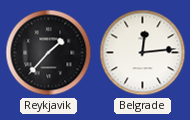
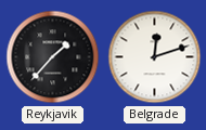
Belgrade: 12:14 -> 12:12
